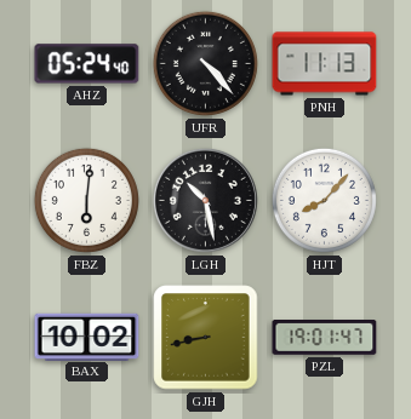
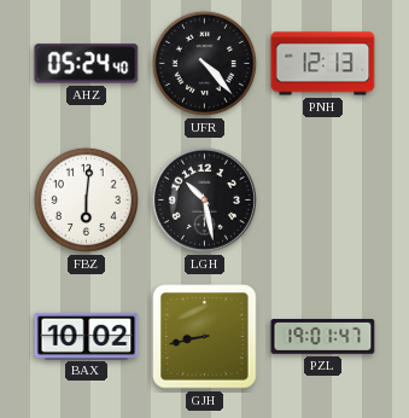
PNH: 11:13 -> 12:13
HJT: 8:07 -> none
